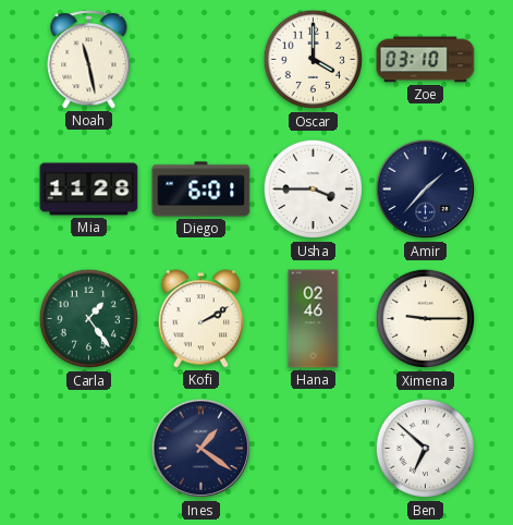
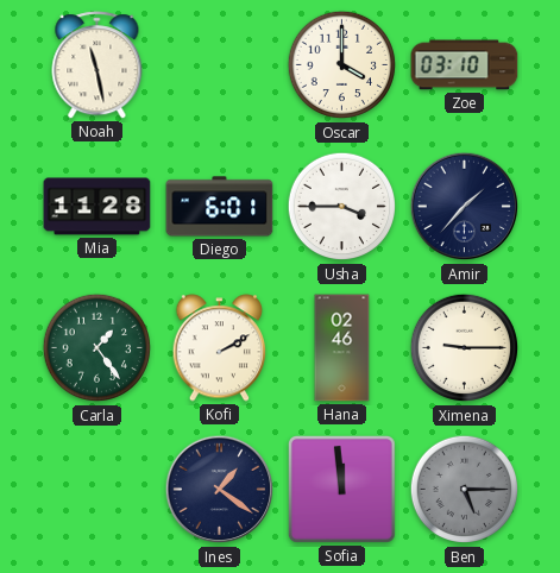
Sofia: none -> 11:59
Ben: 6:52 -> 5:15
Ben dial: white -> grey
